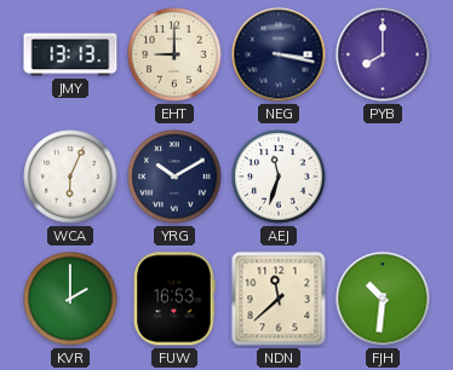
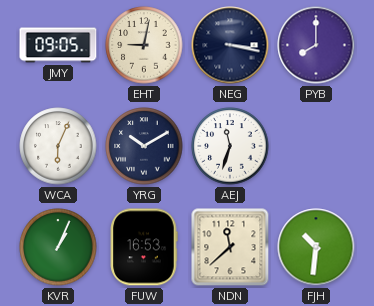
JMY: 13:13 -> 09:05
EHT: 9:00 -> 9:02
KVR: 2:00 -> 1:04
